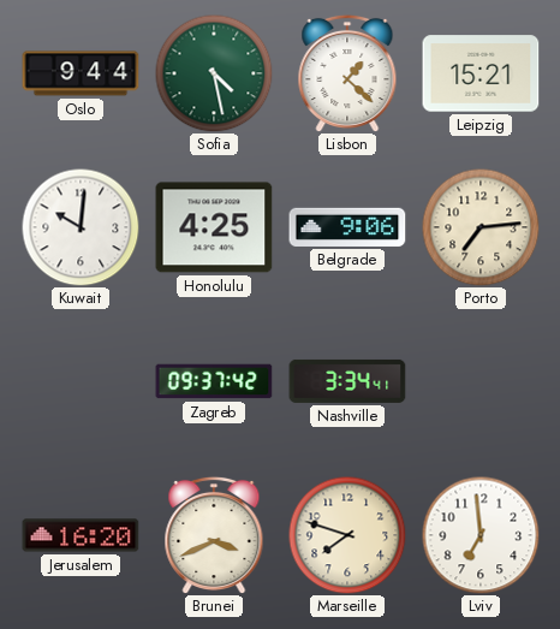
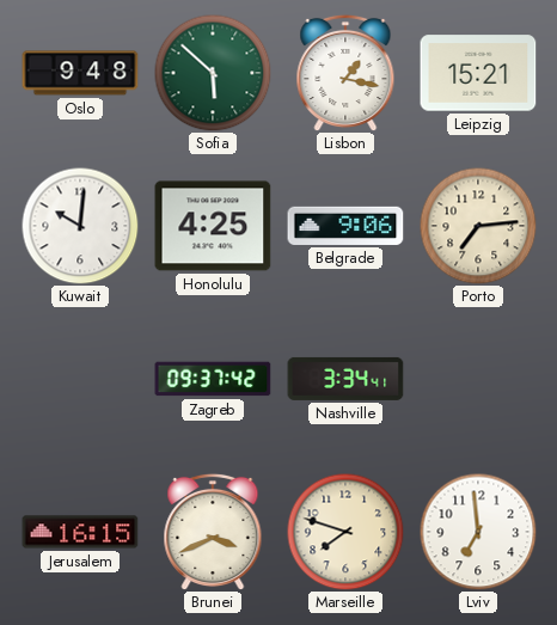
Oslo: 9:44 -> 9:48
Sofia: 4:28 -> 5:52
Lisbon: 1:22 -> 1:17
Jerusalem: 16:20 -> 16:15
